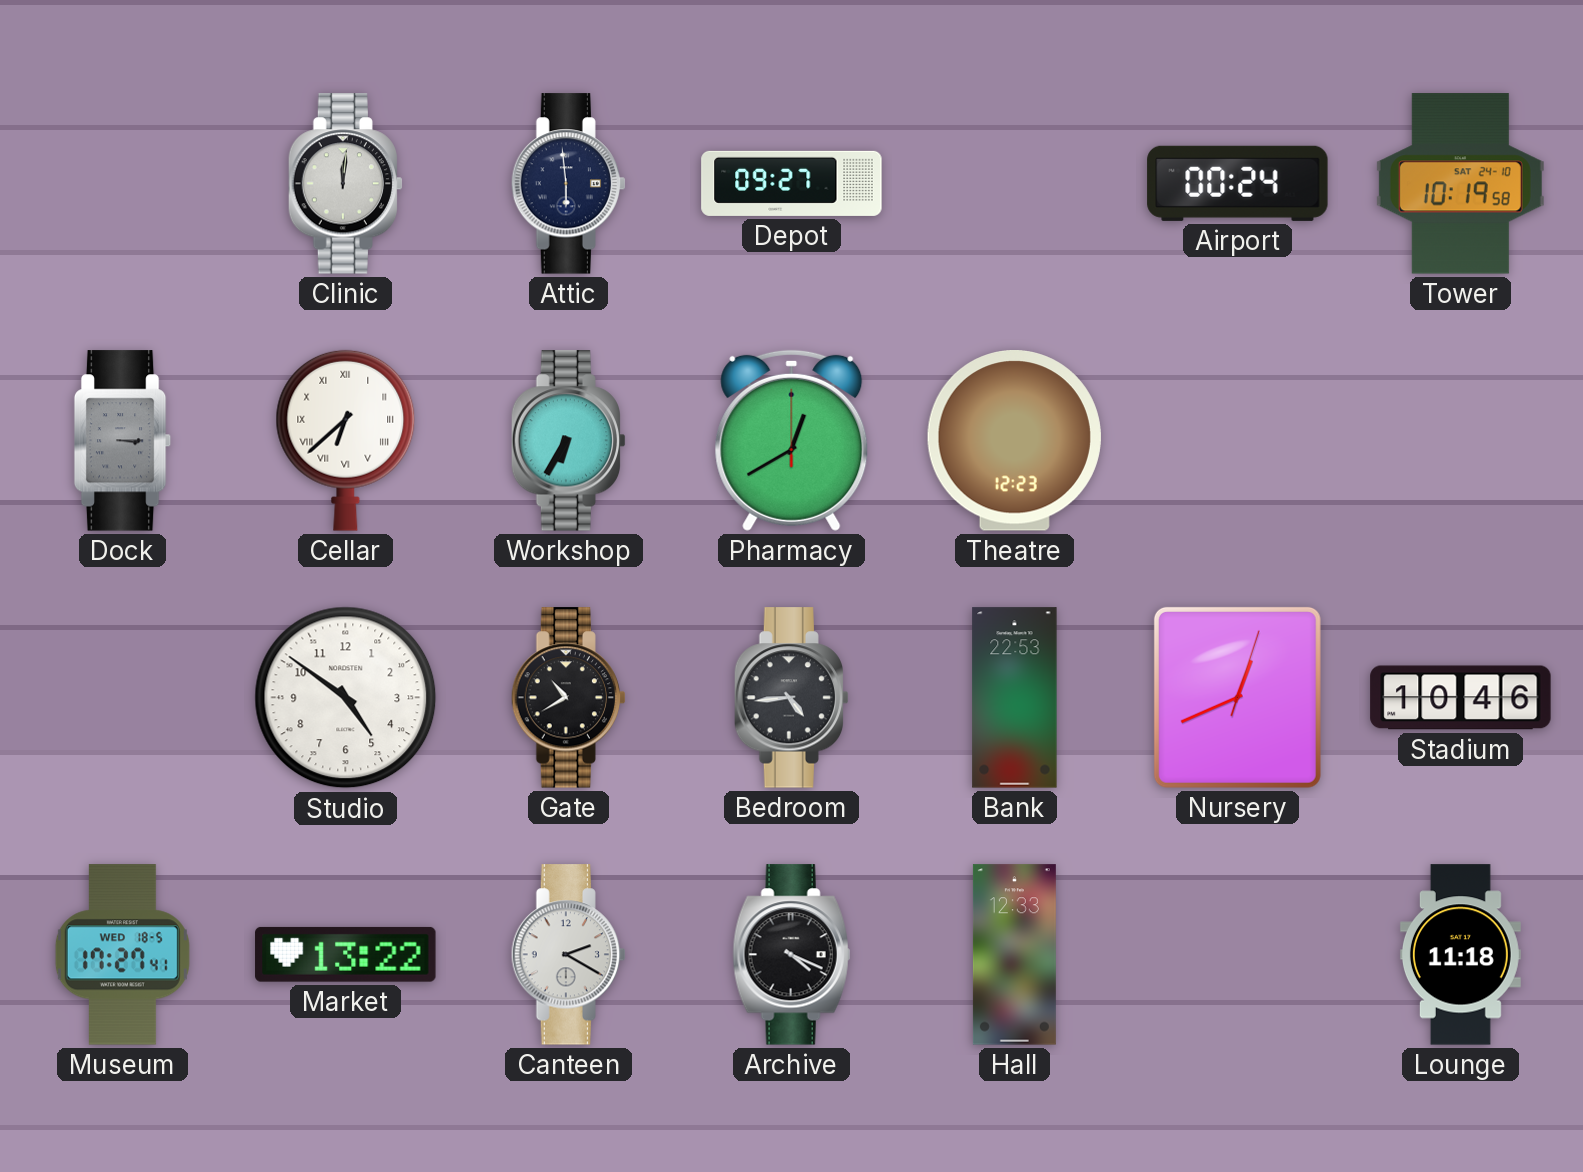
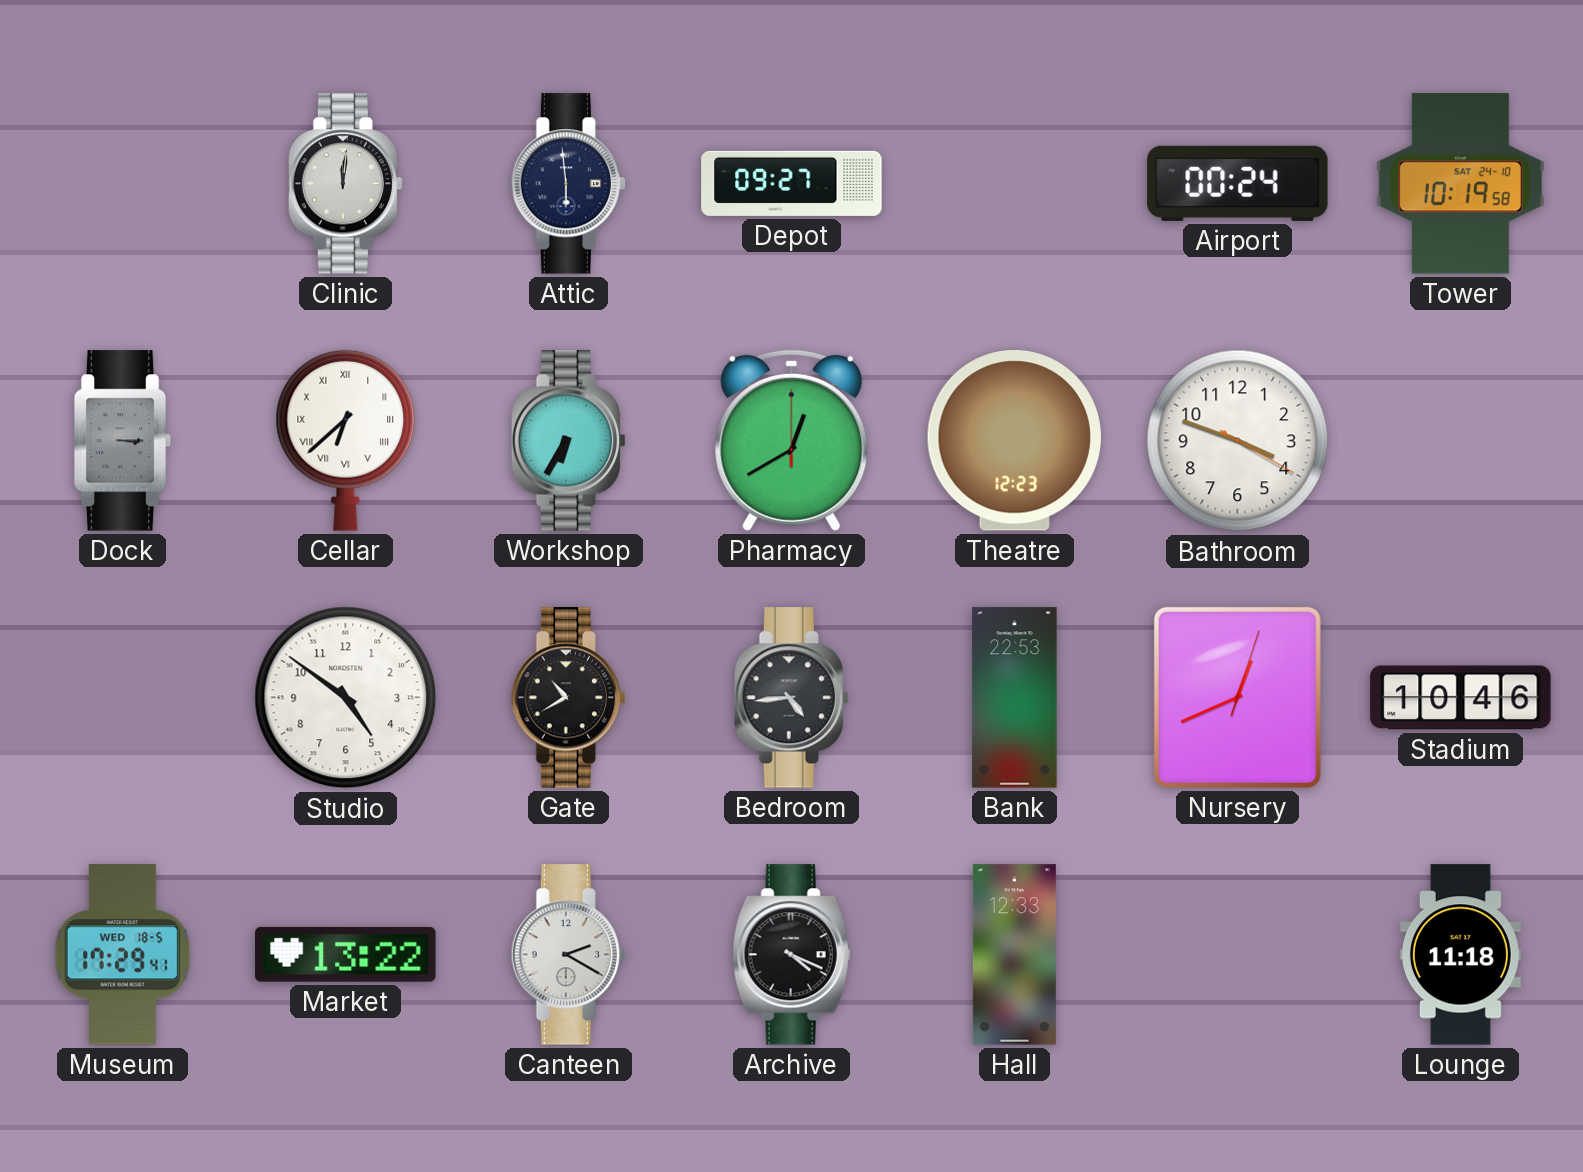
Bathroom: none -> 3:48
Museum: 17:27 -> 17:29
